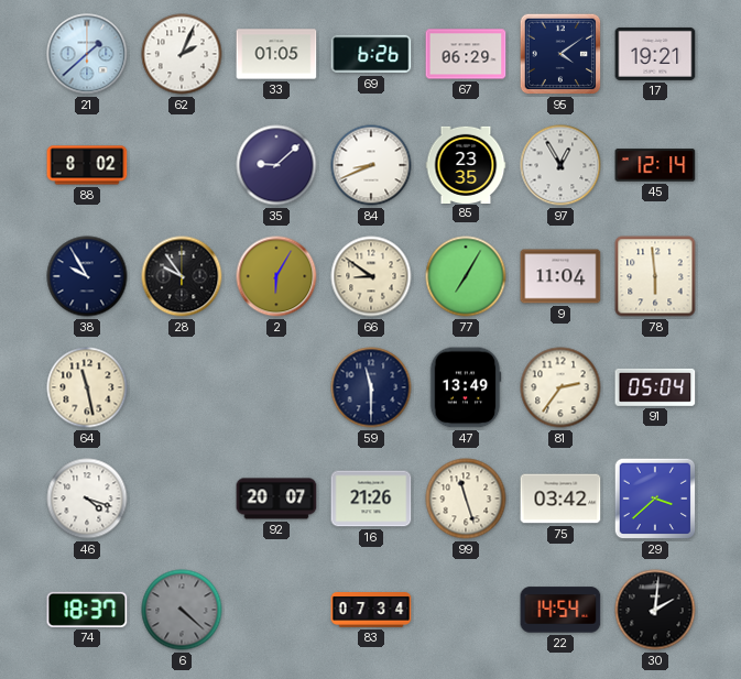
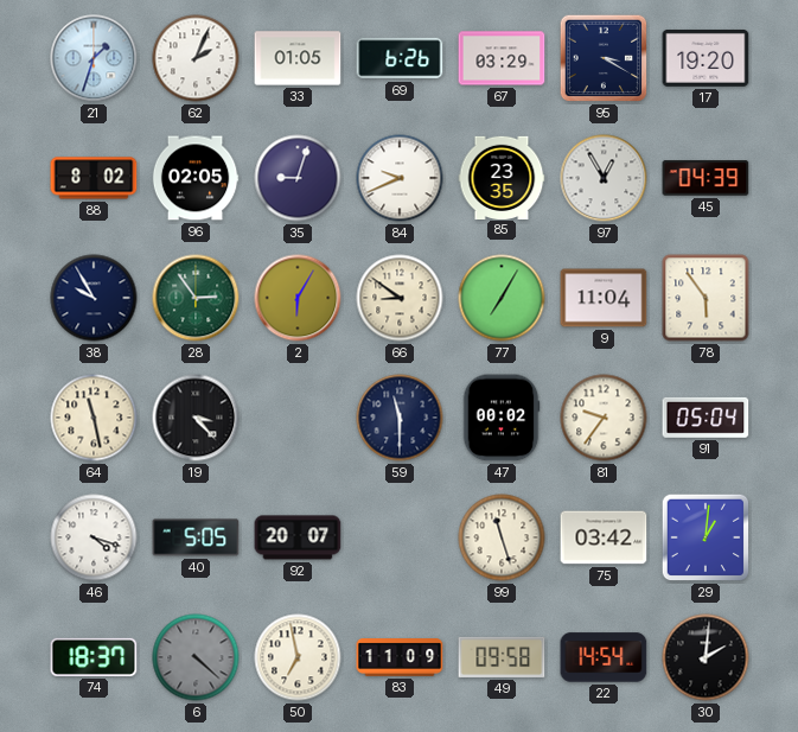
21: 1:38 -> 1:33
67: 06:29 -> 03:29
95: 4:09 -> 3:20
17: 19:21 -> 19:20
96: none -> 02:05
35: 9:08 -> 9:03
84: 8:41 -> 9:41
45: 12:14 -> 04:39
28: 9:54 -> 2:54
28 dial: black -> green
78: 5:59 -> 5:54
19: none -> 3:23
47: 13:49 -> 00:02
81: 2:36 -> 9:36
40: none -> 5:05
16: 21:26 -> none
29: 3:38 -> 1:01
50: none -> 6:58
83: 07:34 -> 11:09
49: none -> 09:58
